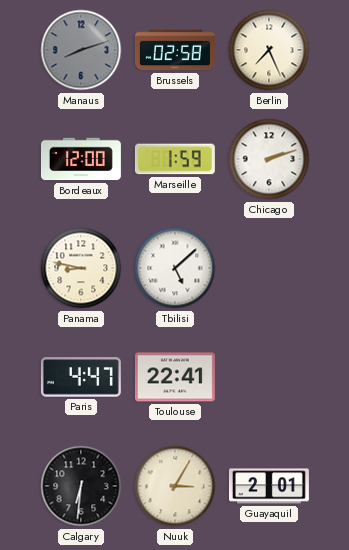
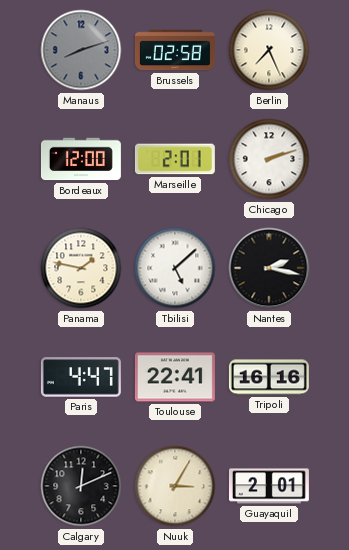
Marseille: 1:59 -> 2:01
Panama: 8:47 -> 1:47
Nantes: none -> 2:17
Tripoli: none -> 16:16
Calgary: 6:31 -> 12:11
